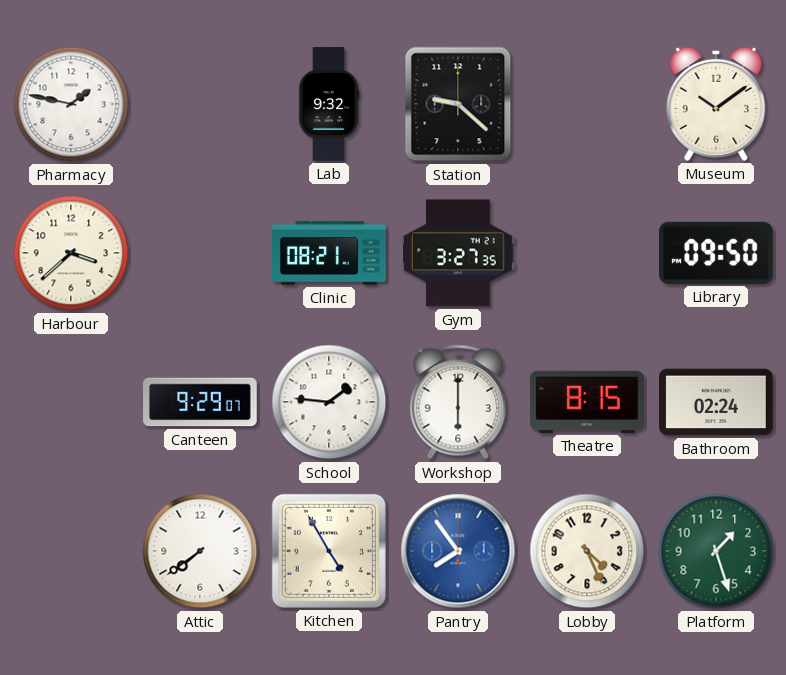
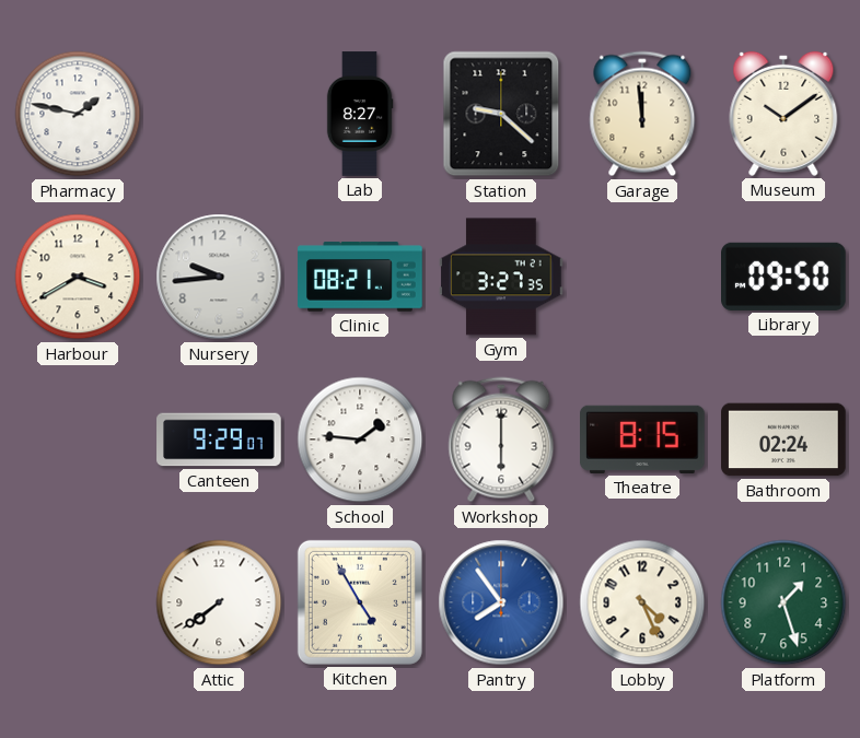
Lab: 9:32 -> 8:27
Garage: none -> 11:59
Harbour: 3:38 -> 3:40
Nursery: none -> 9:44
